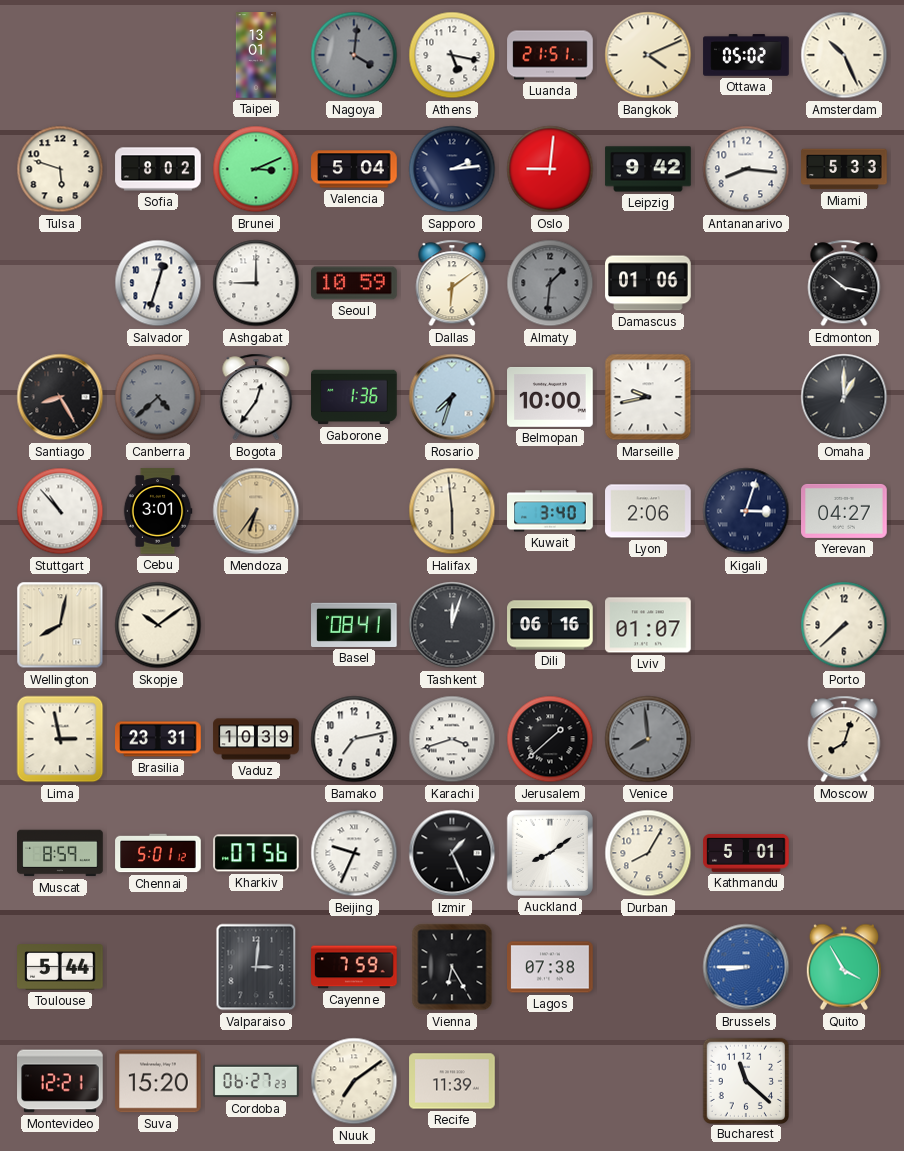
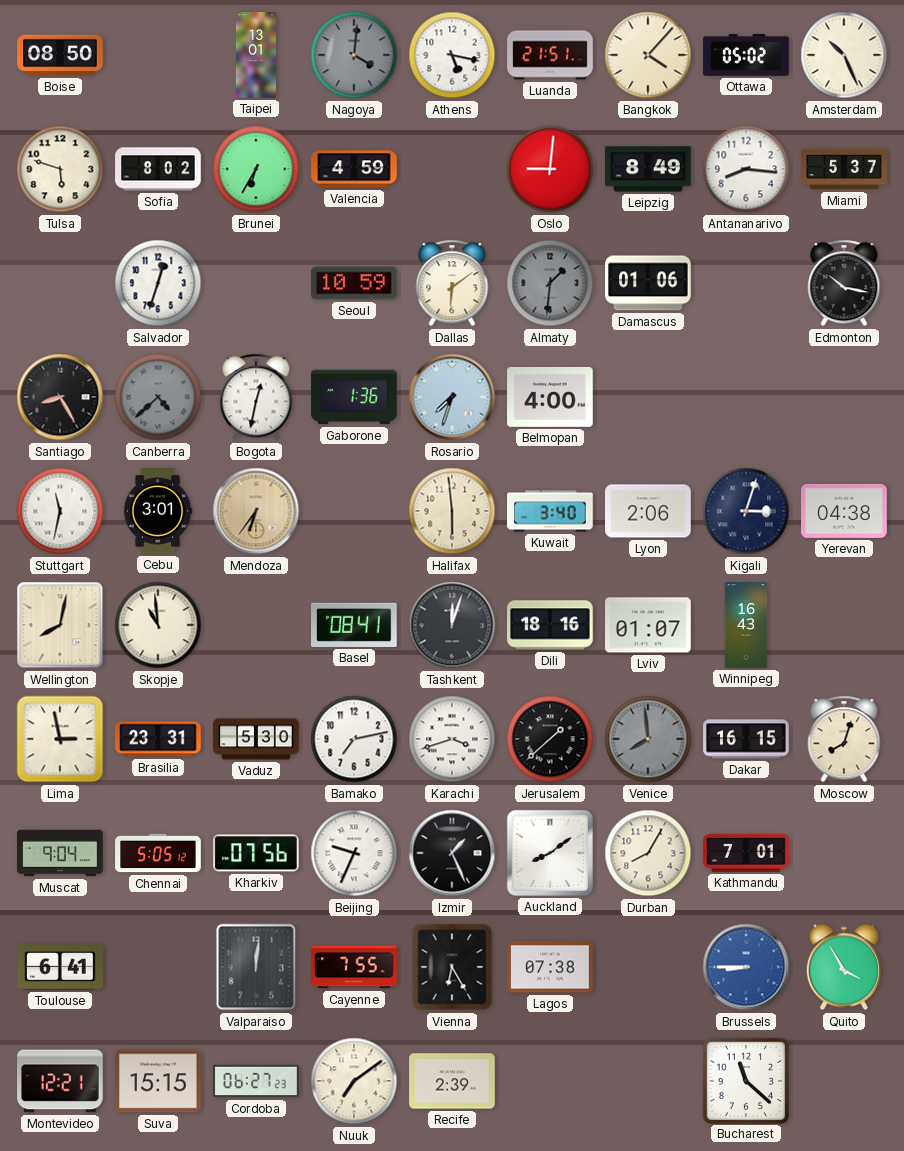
Boise: none -> 08:50
Bangkok: 4:11 -> 4:07
Brunei: 3:11 -> 6:35
Valencia: 5:04 -> 4:59
Sapporo: 2:14 -> none
Leipzig: 9:42 -> 8:49
Miami: 5:33 -> 5:37
Ashgabat: 9:00 -> none
Bogota: 12:36 -> 12:32
Belmopan: 10:00 -> 4:00
Marseille: 9:43 -> none
Omaha: 1:00 -> none
Stuttgart: 10:53 -> 11:32
Yerevan: 04:27 -> 04:38
Skopje: 10:09 -> 10:59
Dili: 06:16 -> 18:16
Winnipeg: none -> 16:43
Porto: 7:38 -> none
Vaduz: 10:39 -> 5:30
Dakar: none -> 16:15
Muscat: 8:59 -> 9:04
Chennai: 5:01 -> 5:05
Kathmandu: 5:01 -> 7:01
Toulouse: 5:44 -> 6:41
Valparaiso: 3:01 -> 12:01
Cayenne: 7:59 -> 7:55
Suva: 15:20 -> 15:15
Recife: 11:39 -> 2:39
